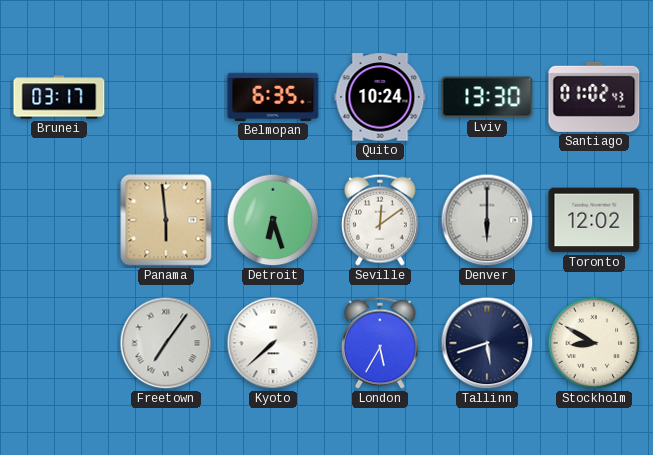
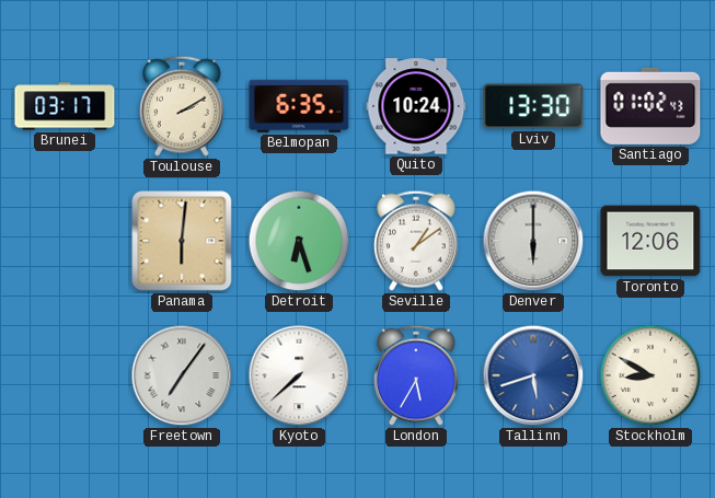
Toulouse: none -> 2:10
Panama: 5:59 -> 6:01
Seville: 12:09 -> 1:09
Toronto: 12:02 -> 12:06
Tallinn dial: navy -> blue
